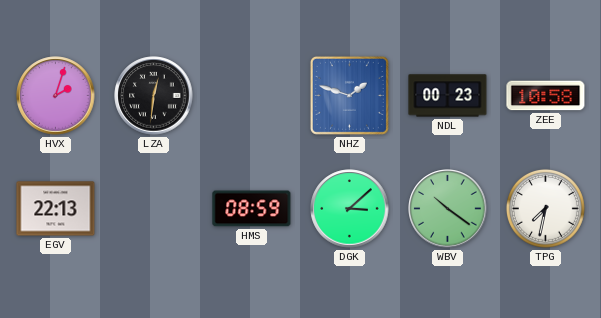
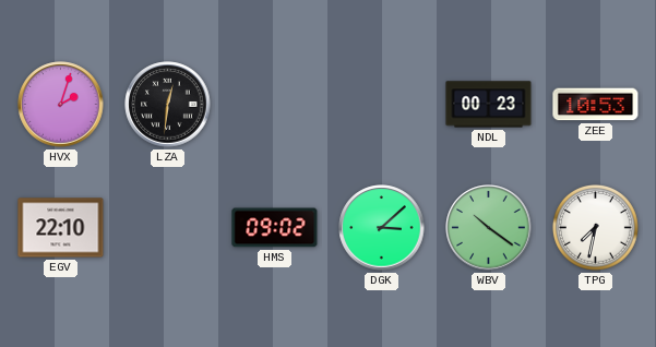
NHZ: 1:48 -> none
ZEE: 10:58 -> 10:53
EGV: 22:13 -> 22:10
HMS: 08:59 -> 09:02
